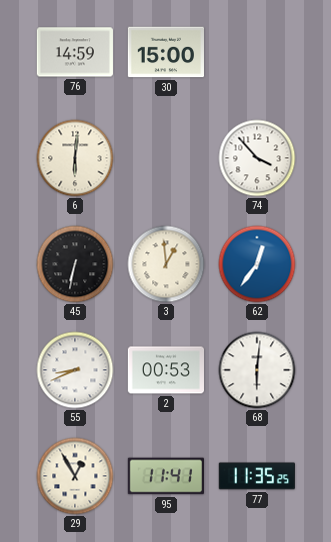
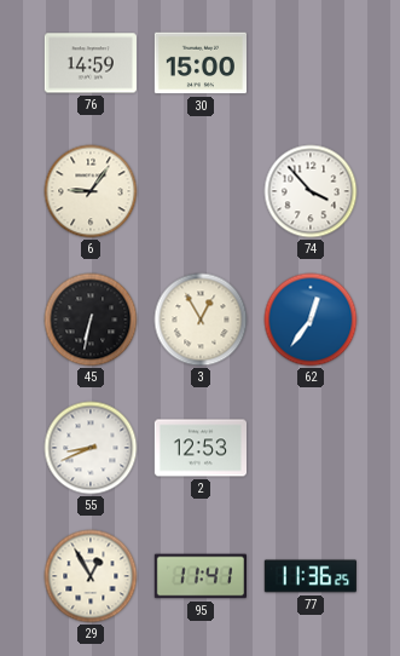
6: 6:01 -> 9:06
3: 12:59 -> 12:55
2: 00:53 -> 12:53
68: 6:01 -> none
77: 11:35 -> 11:36
